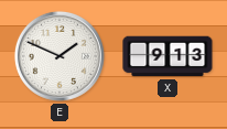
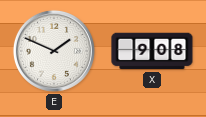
X: 9:13 -> 9:08
